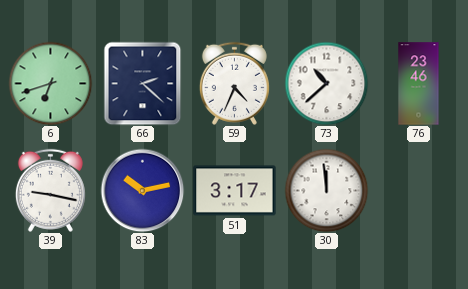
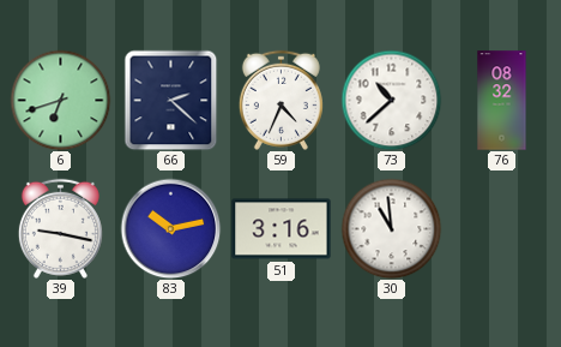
76: 23:46 -> 08:32
51: 3:17 -> 3:16
30: 11:59 -> 10:59
